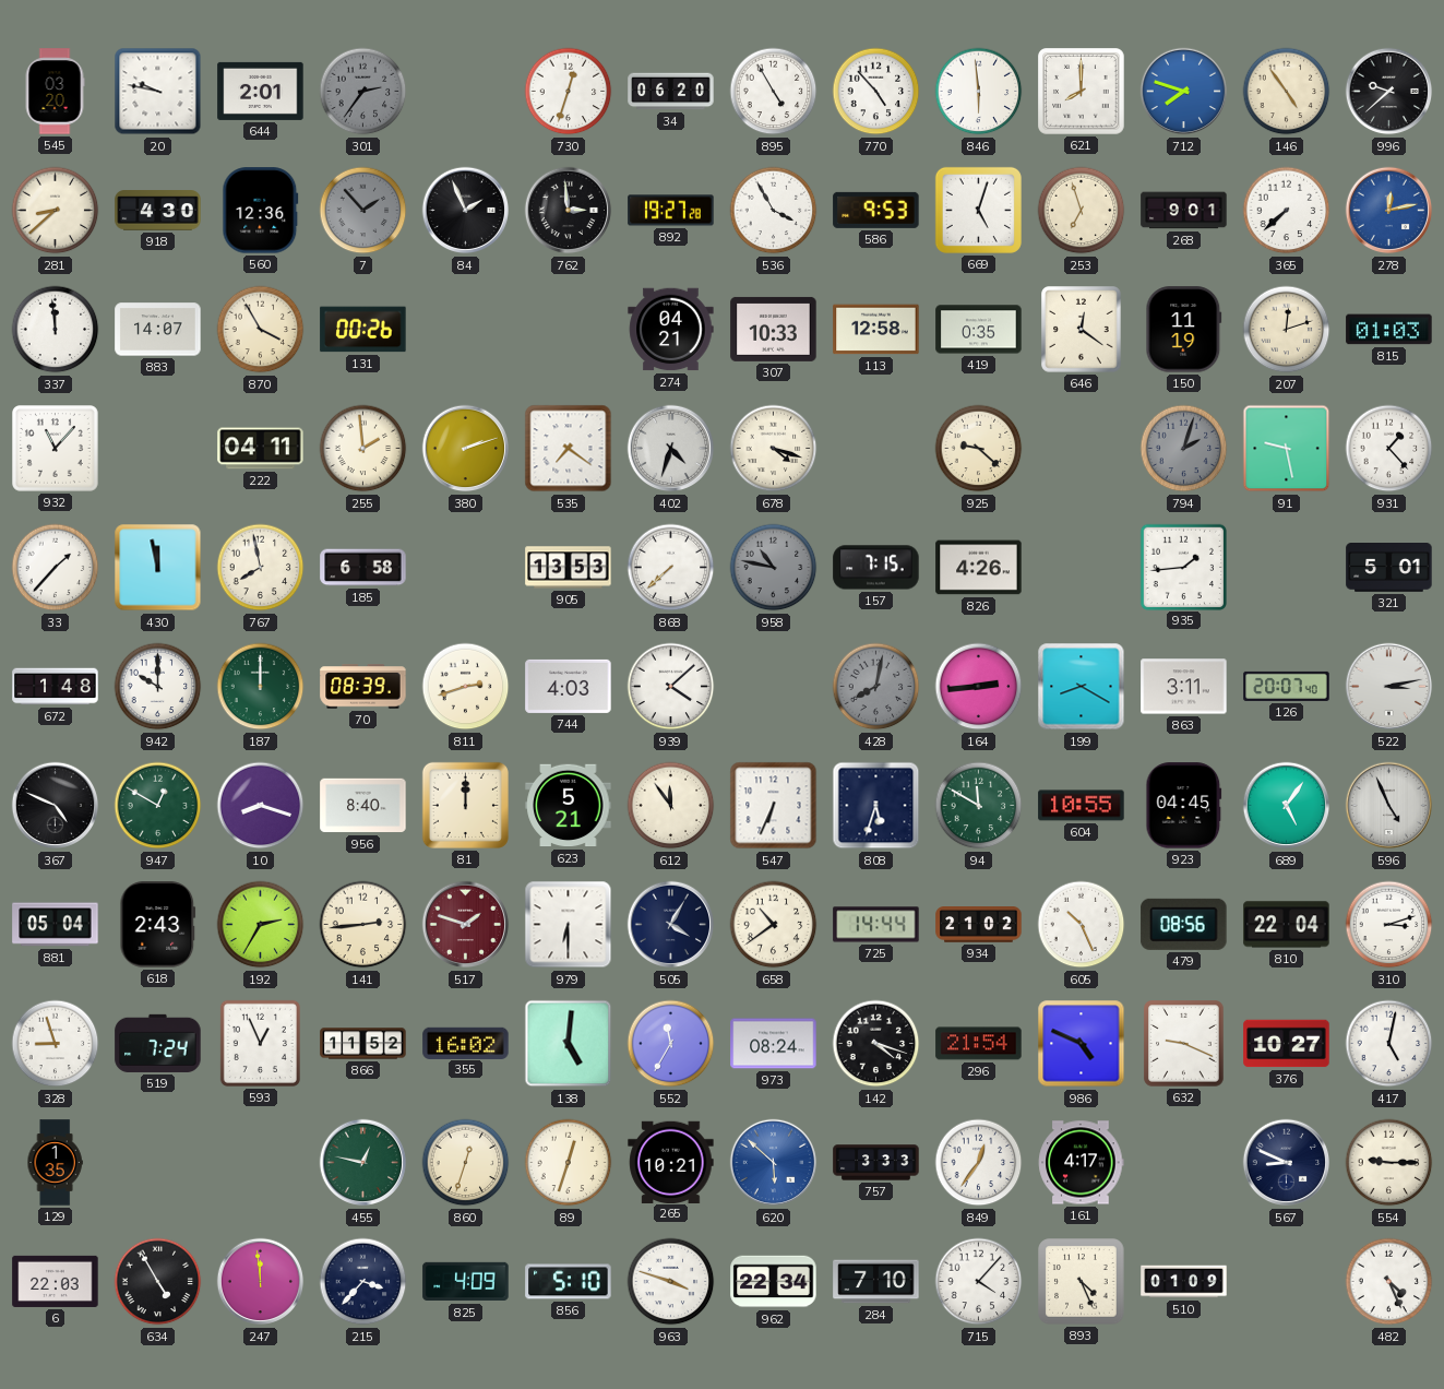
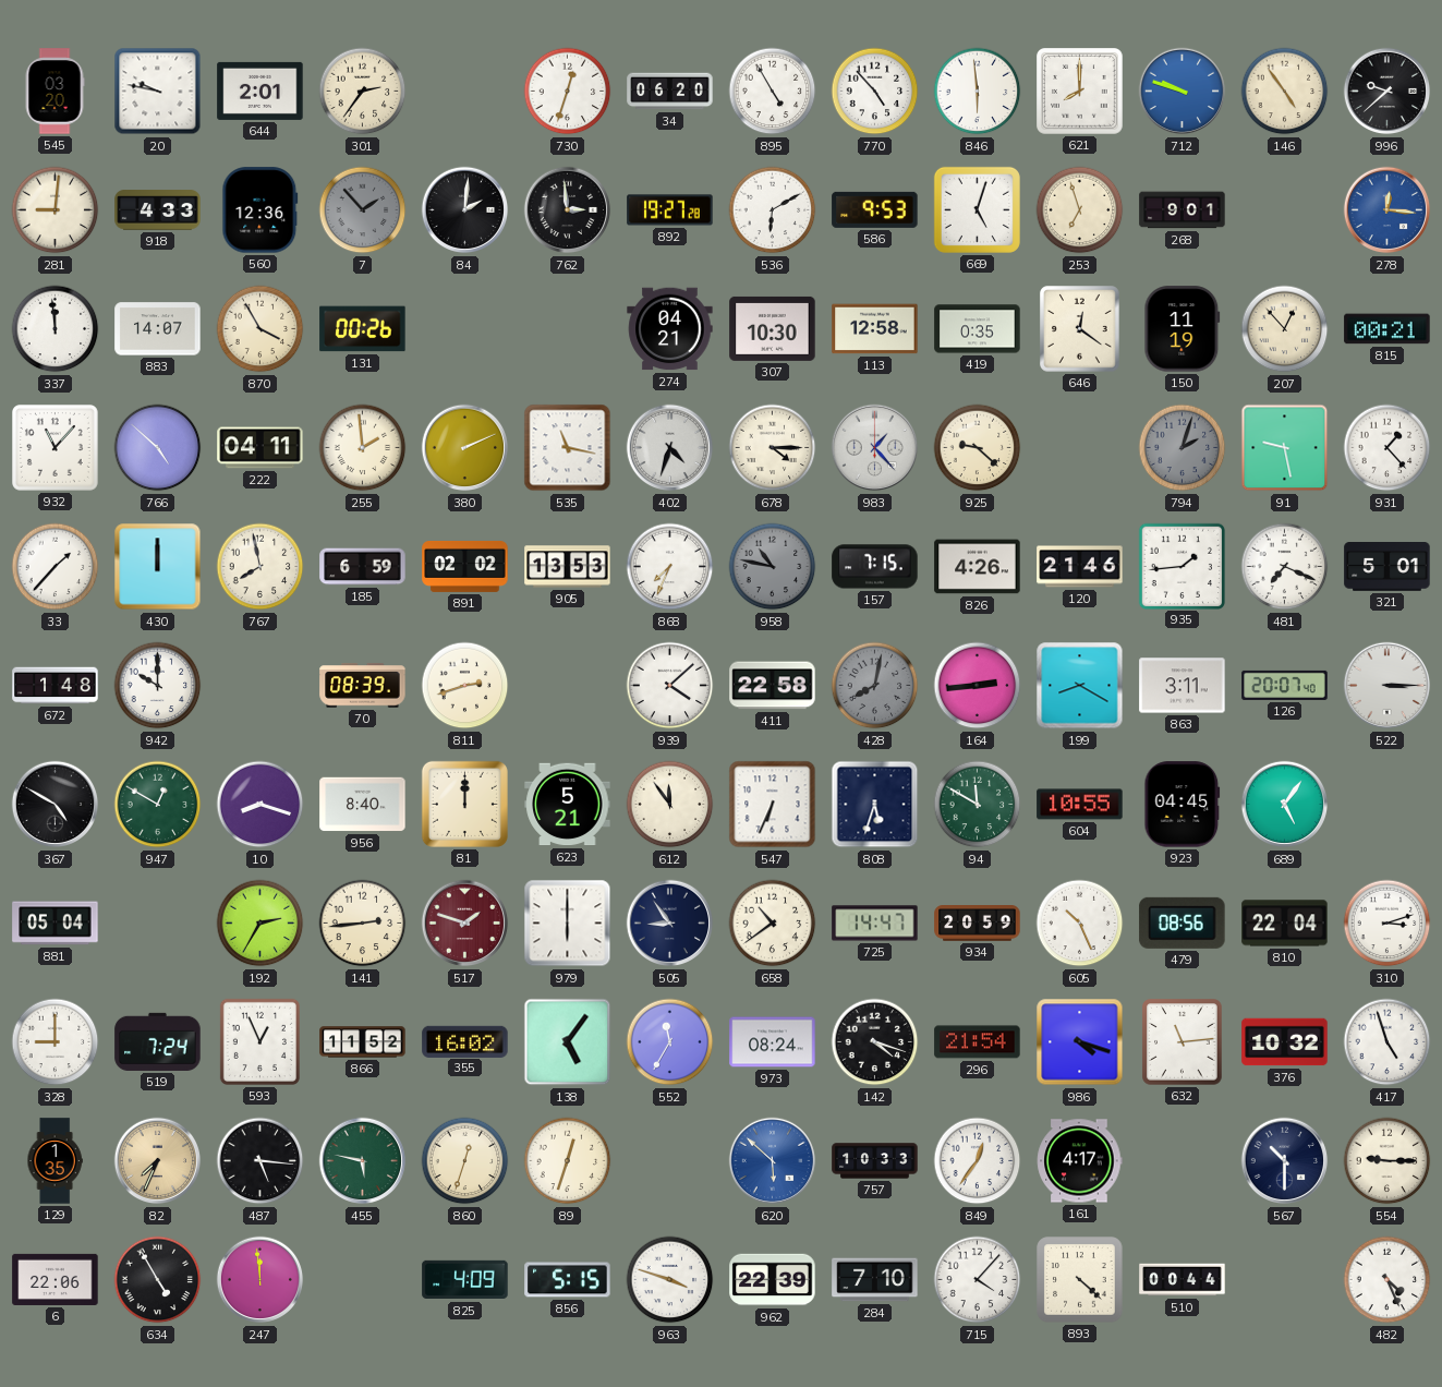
301 dial: grey -> cream
712: 7:48 -> 9:48
281: 8:38 -> 9:01
918: 4:30 -> 4:33
84: 1:56 -> 2:01
536: 3:55 -> 6:10
365: 7:38 -> none
278: 12:13 -> 12:16
307: 10:33 -> 10:30
207: 12:12 -> 12:53
815: 01:03 -> 00:21
766: none -> 4:52
380: 2:12 -> 2:11
535: 7:21 -> 11:17
678: 4:18 -> 4:15
983: none -> 1:23
430: 11:58 -> 12:00
185: 6:58 -> 6:59
891: none -> 02:02
868: 7:38 -> 7:34
120: none -> 21:46
481: none -> 7:19
187: 12:00 -> none
744: 4:03 -> none
411: none -> 22:58
522: 3:13 -> 3:15
367: 4:49 -> 4:50
596: 4:56 -> none
618: 2:43 -> none
979: 6:30 -> 6:00
505: 4:05 -> 8:54
725: 14:44 -> 14:47
934: 21:02 -> 20:59
328: 8:57 -> 9:00
138: 5:01 -> 5:06
986: 4:49 -> 4:18
632: 9:19 -> 11:14
376: 10:27 -> 10:32
417: 5:02 -> 4:57
82: none -> 7:34
487: none -> 5:16
455: 12:47 -> 5:47
265: 10:21 -> none
757: 3:33 -> 10:33
567: 8:49 -> 10:30
6: 22:03 -> 22:06
215: 3:37 -> none
856: 5:10 -> 5:15
962: 22:34 -> 22:39
893: 4:26 -> 4:22
510: 01:09 -> 00:44
